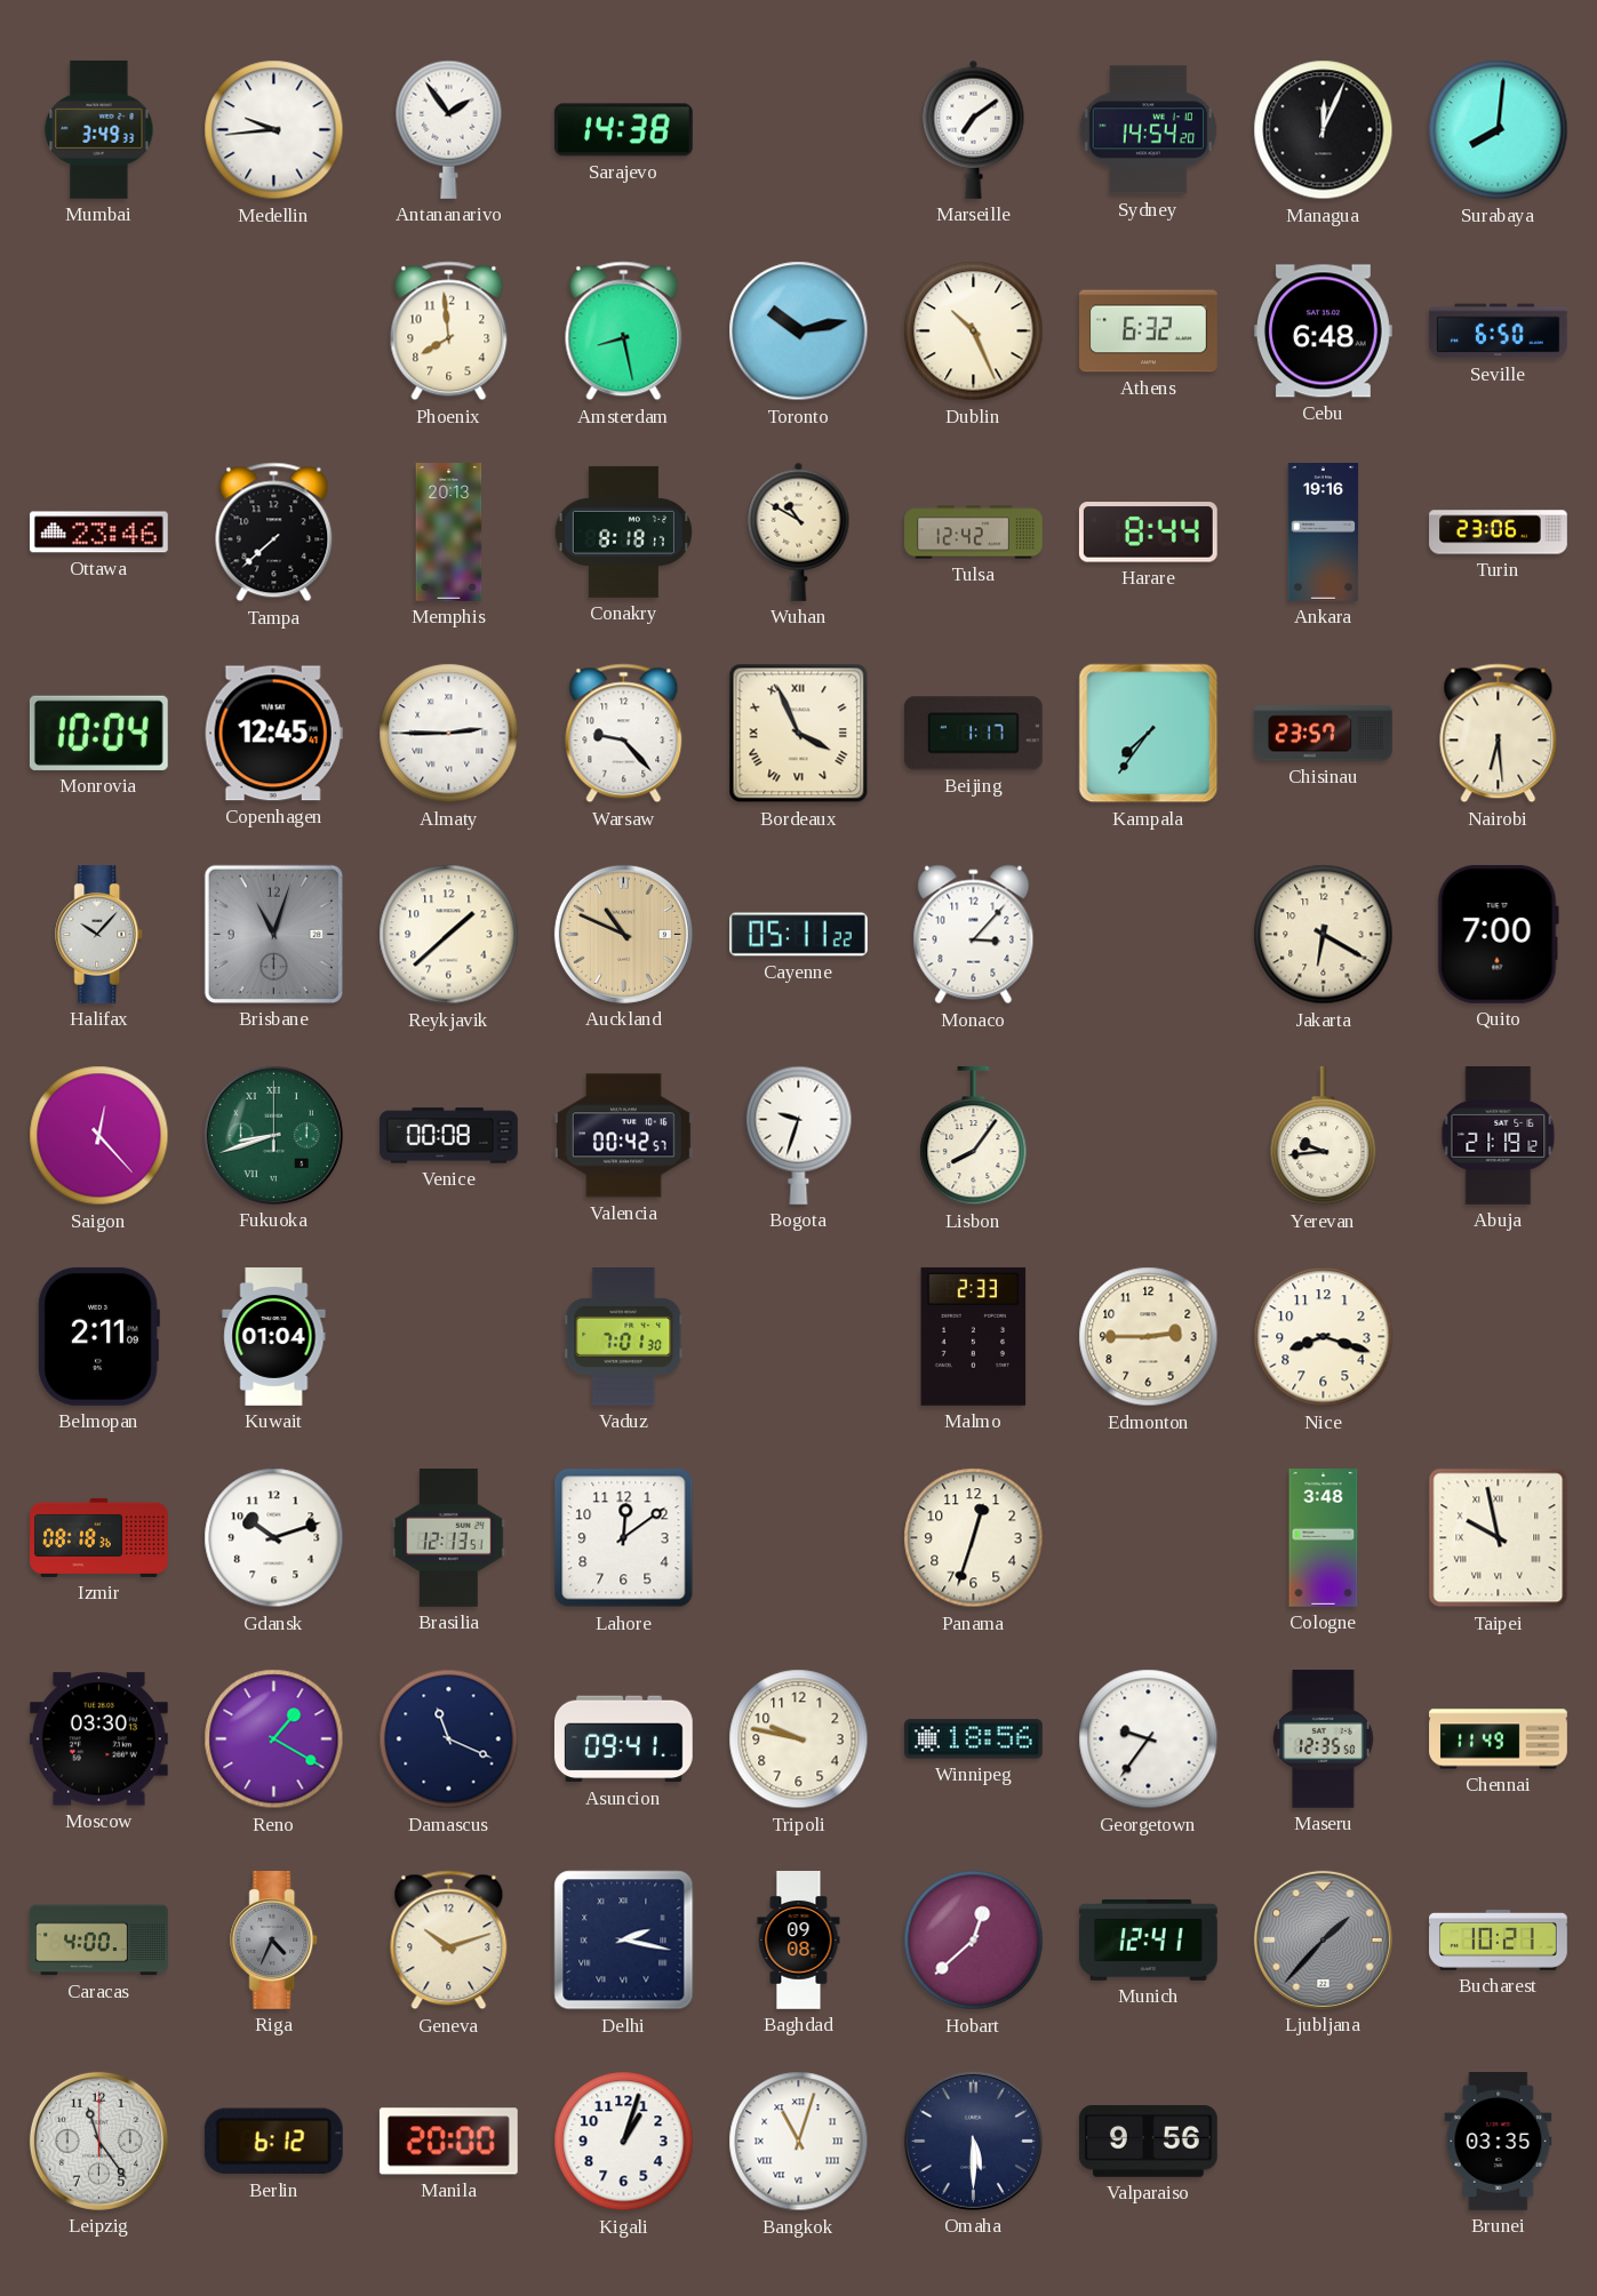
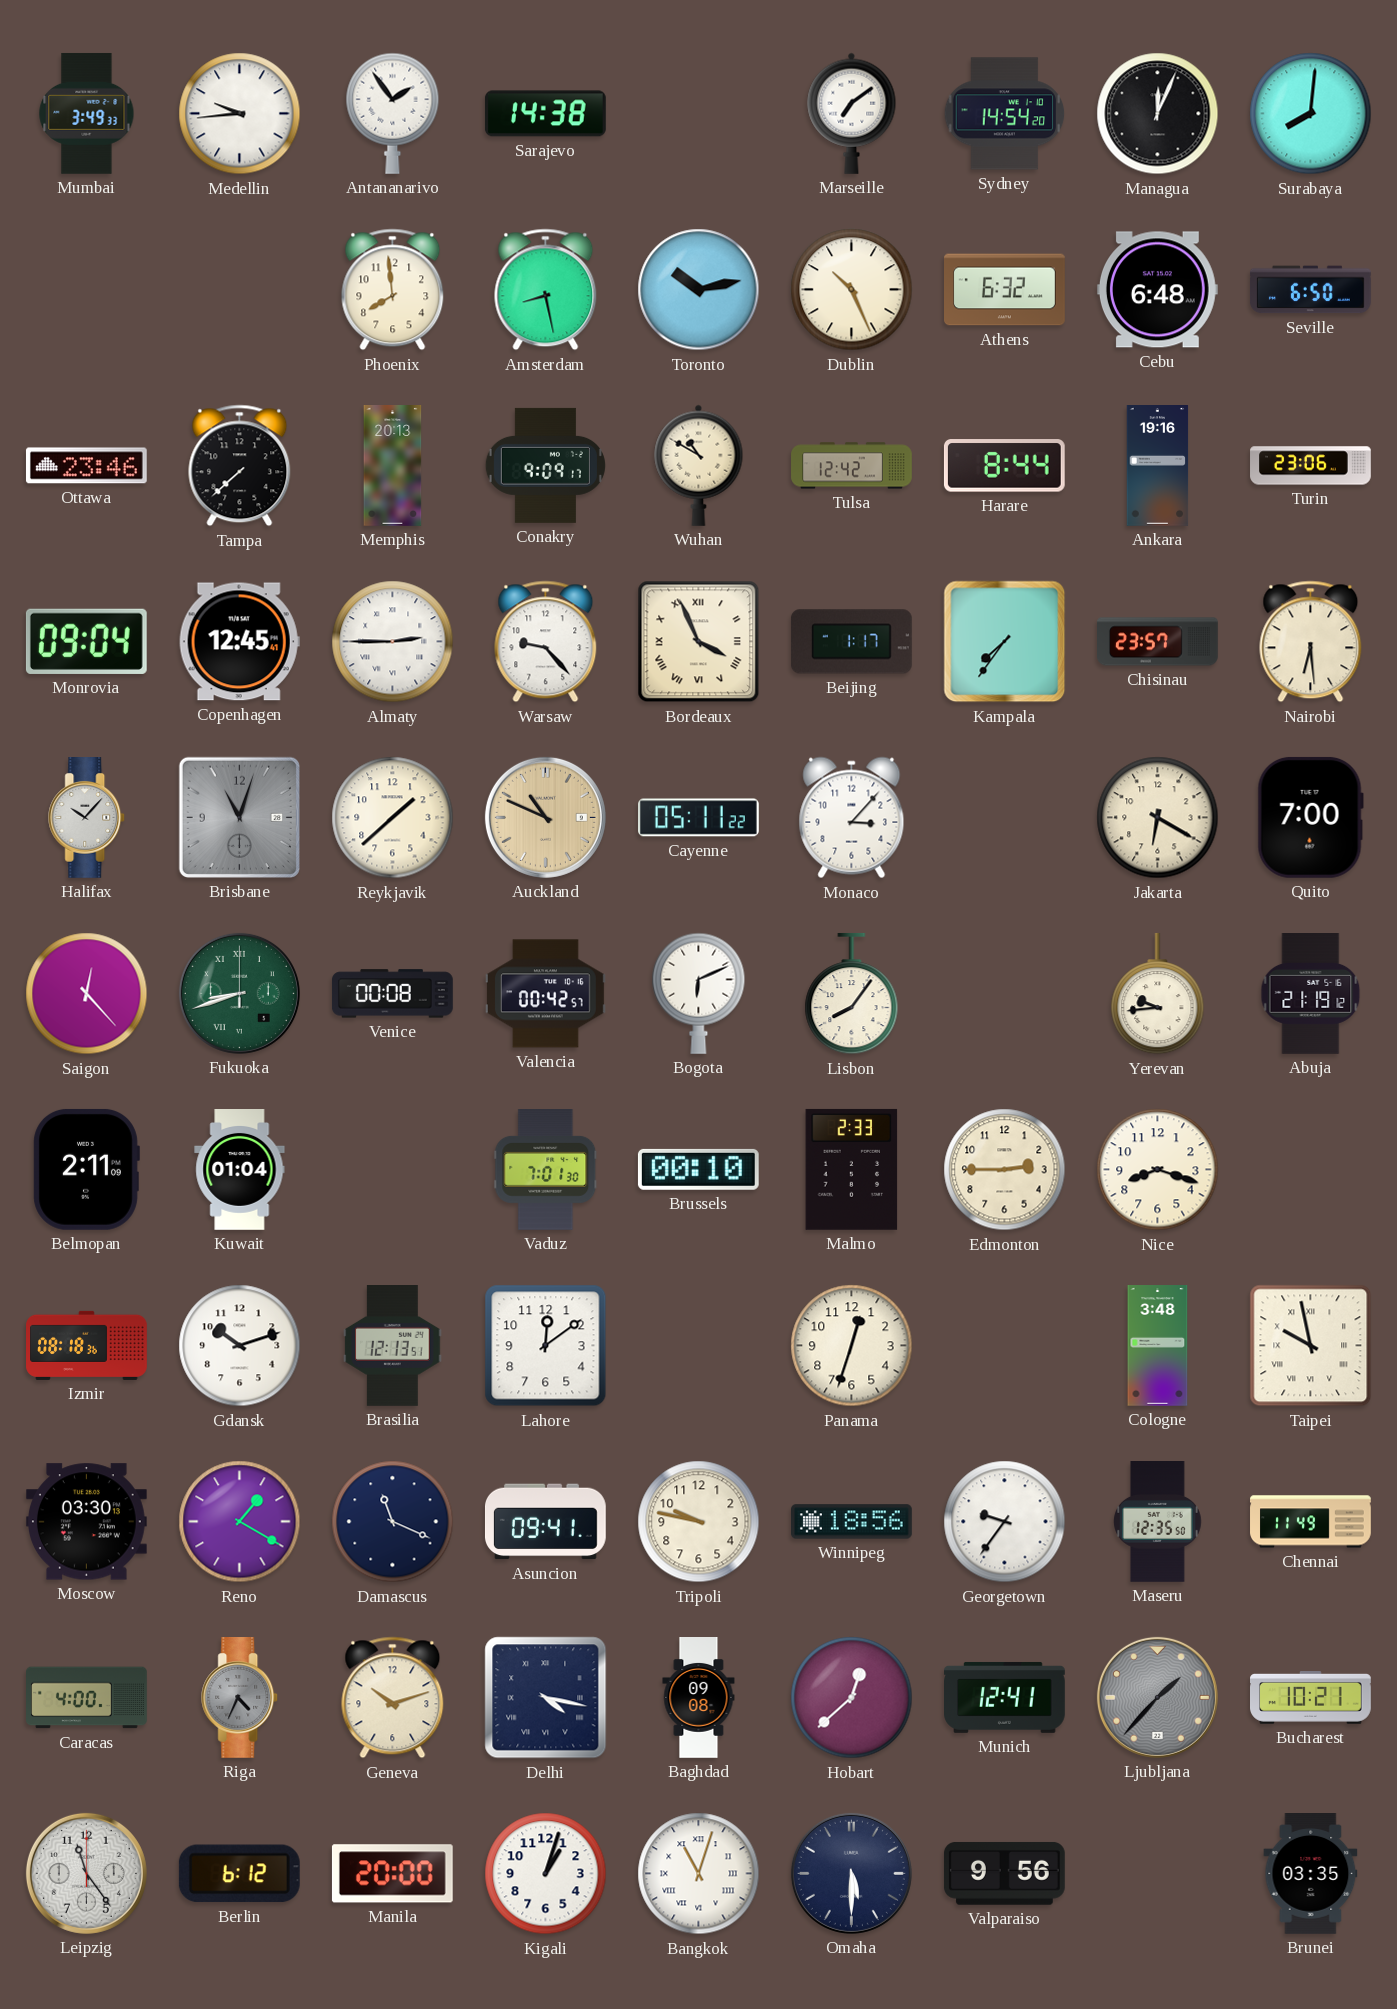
Conakry: 8:18 -> 9:09
Monrovia: 10:04 -> 09:04
Bogota: 9:33 -> 6:11
Brussels: none -> 00:10
Delhi: 2:17 -> 4:17
